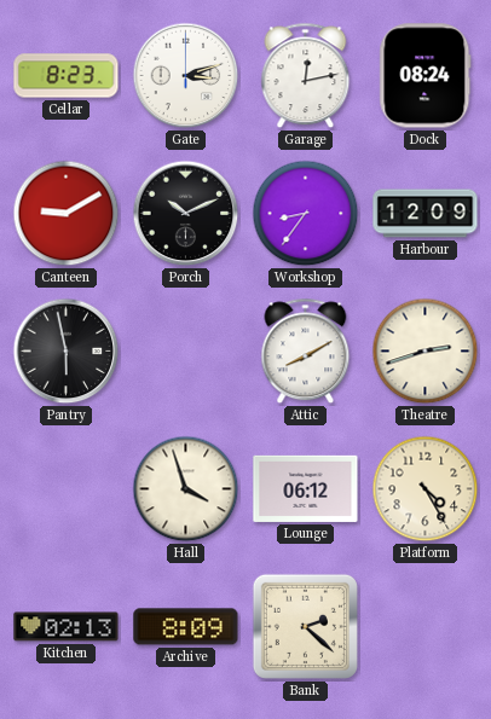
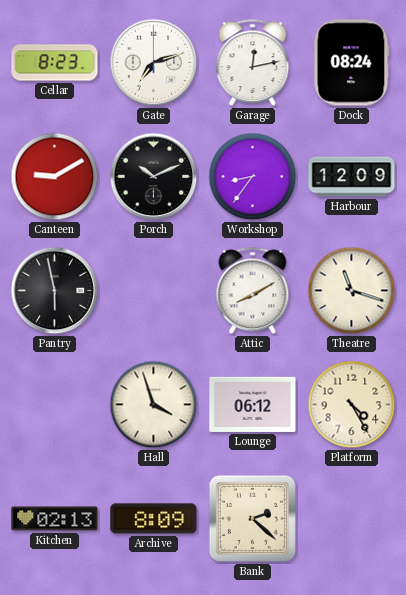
Gate: 3:12 -> 7:12
Theatre: 2:42 -> 11:18
